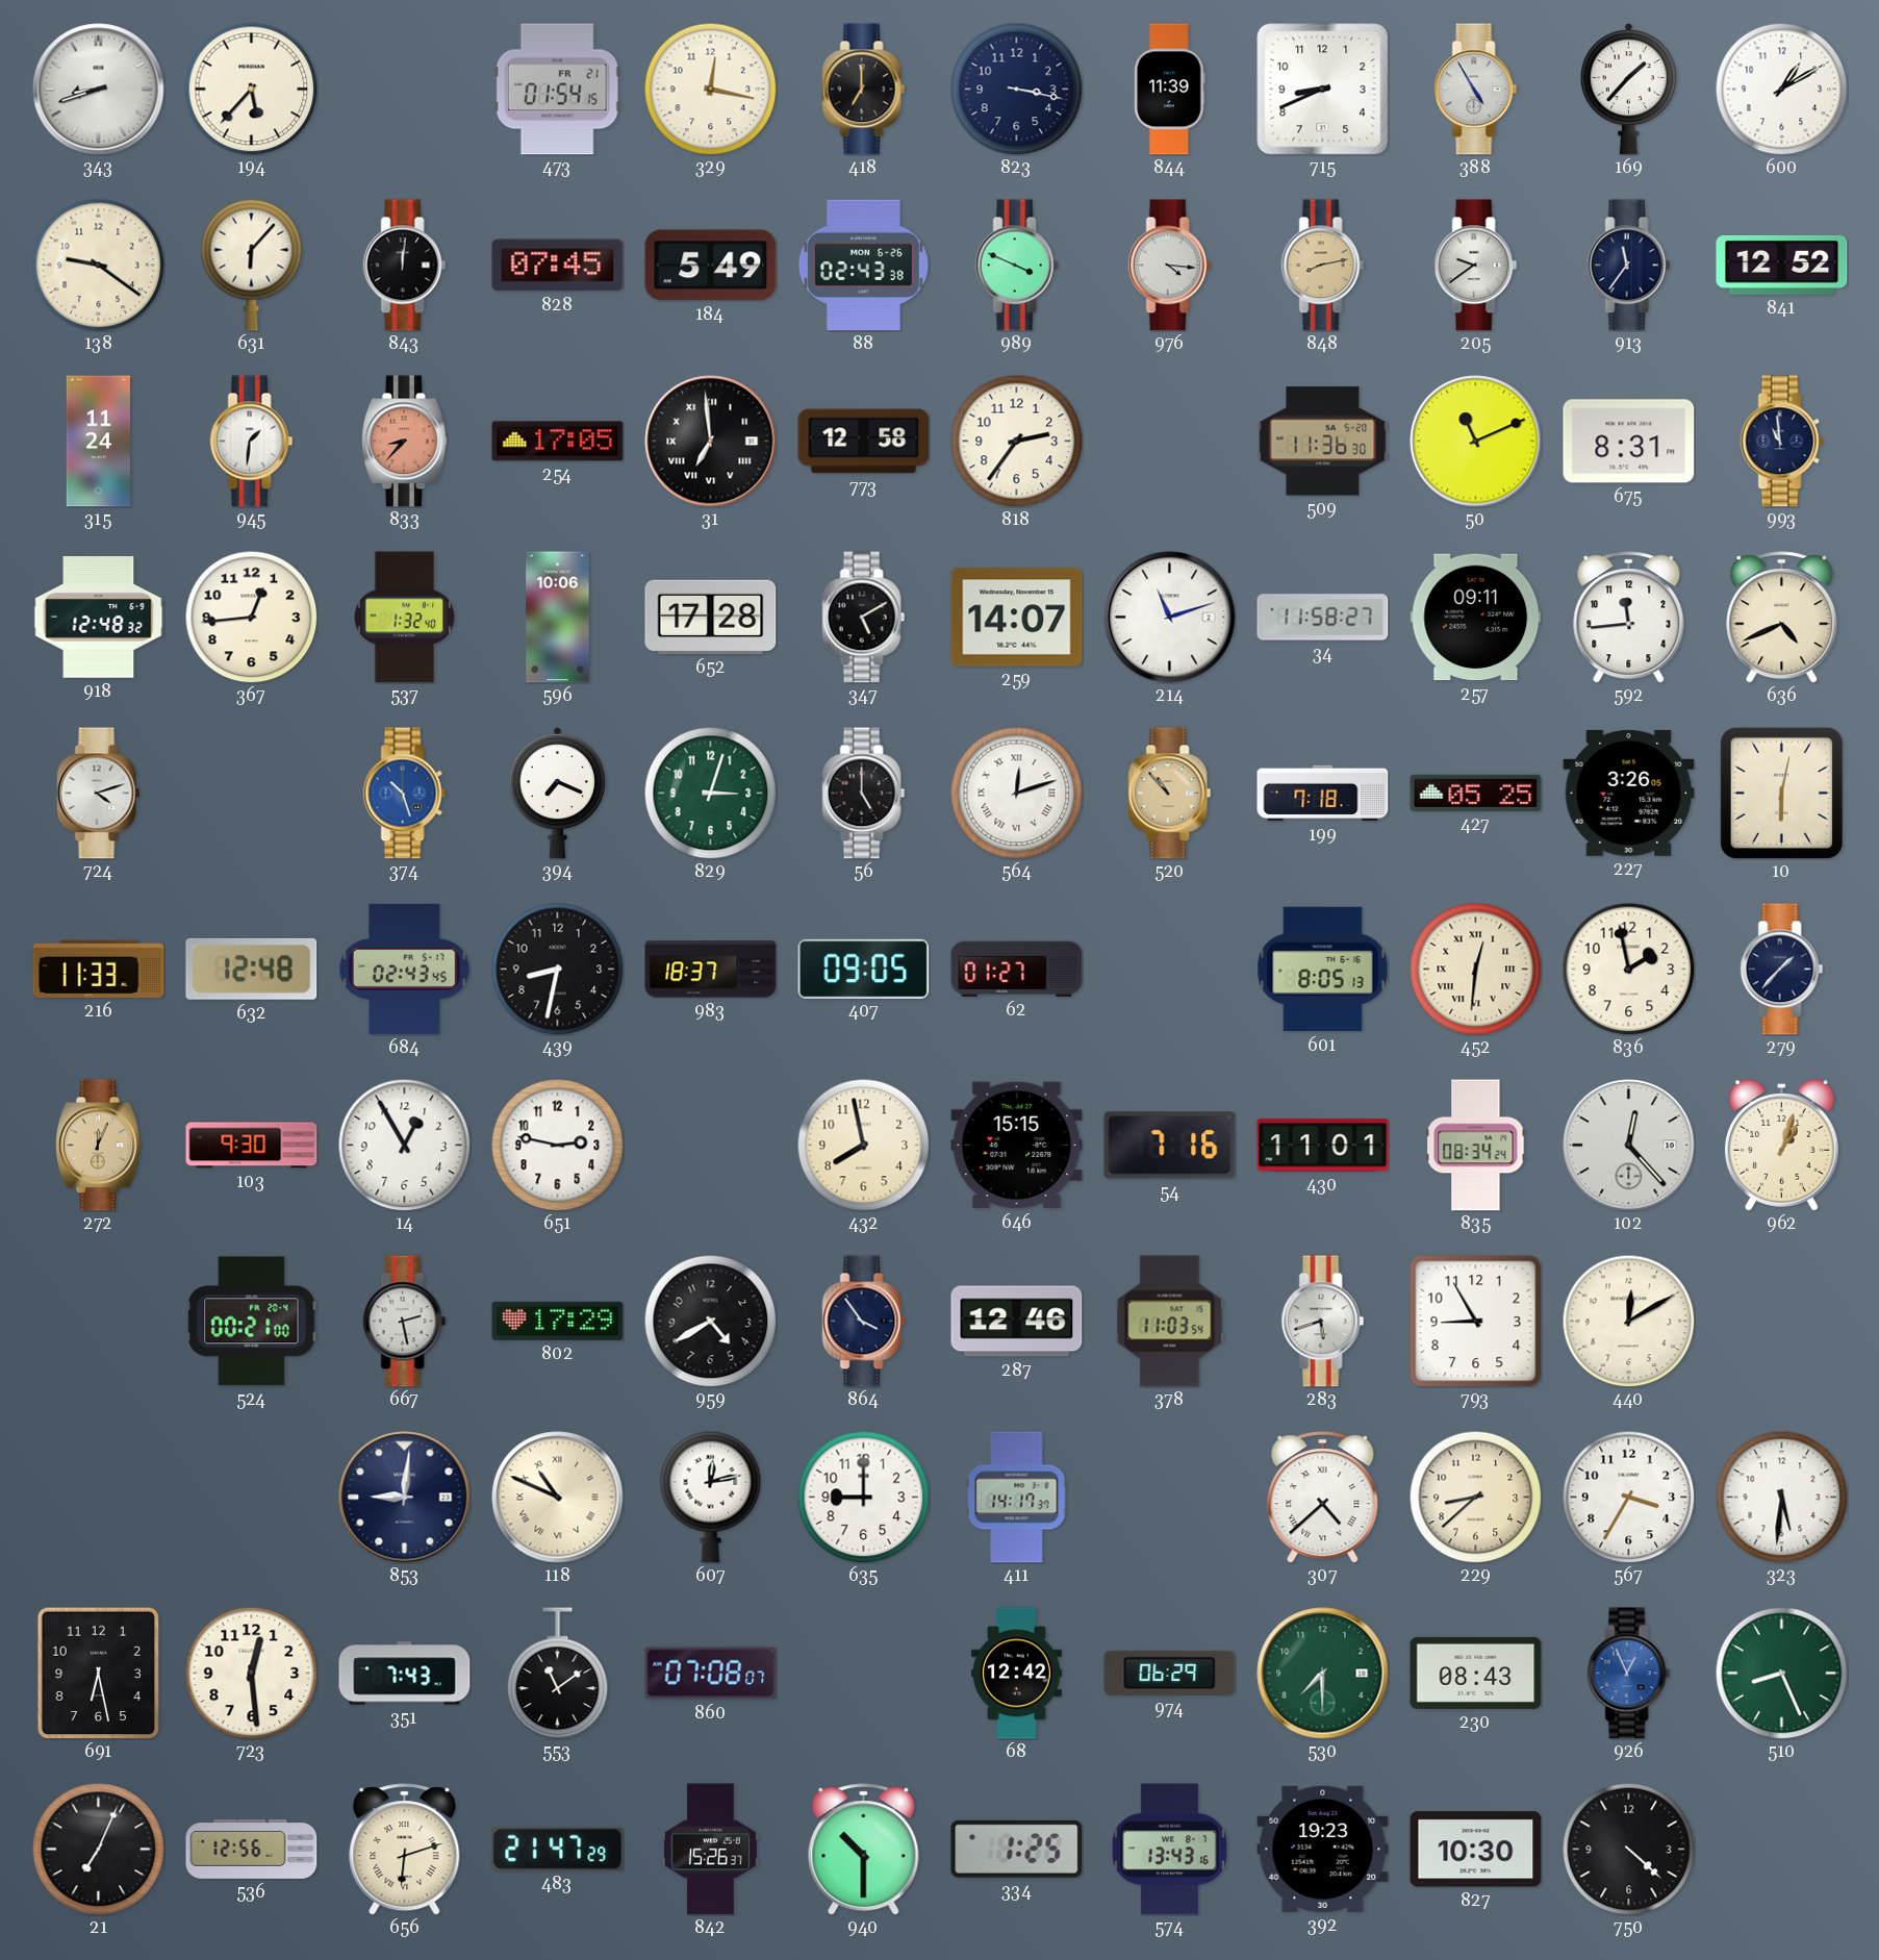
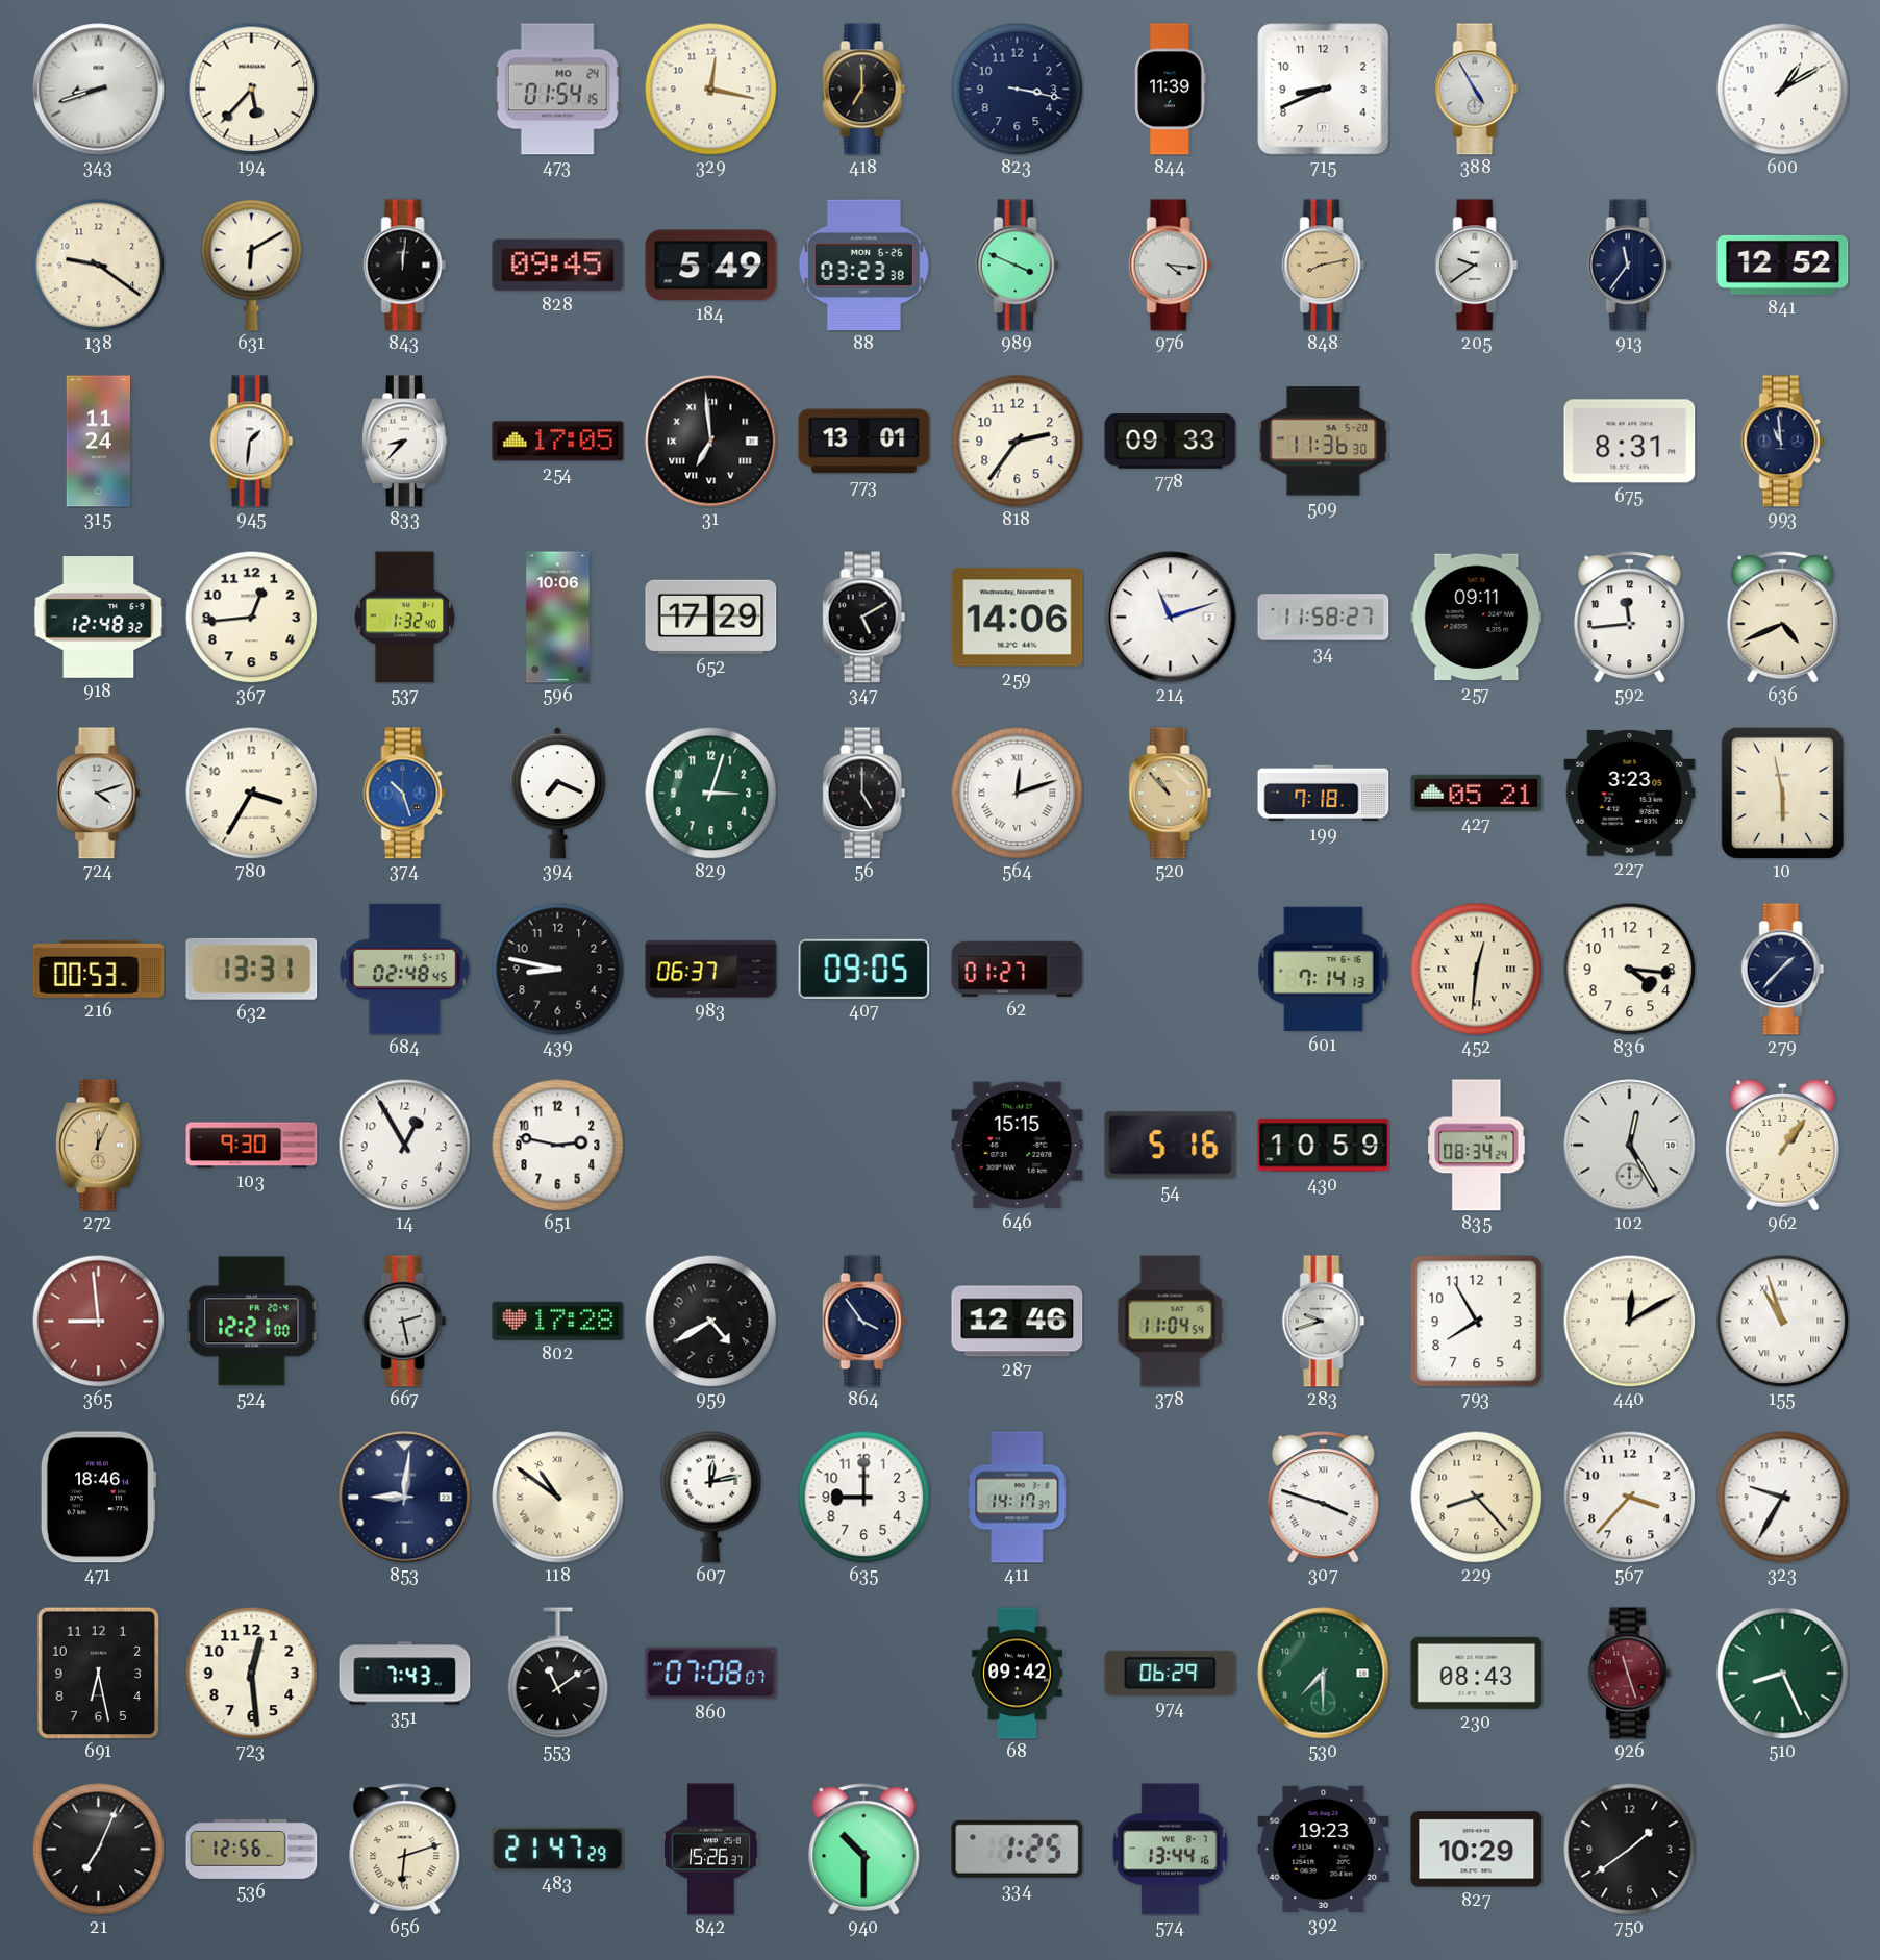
473 date: FR 21 -> MO 24
169: 1:37 -> none
631: 6:07 -> 6:10
828: 07:45 -> 09:45
88: 02:43 -> 03:23
833 dial: salmon -> white
773: 12:58 -> 13:01
778: none -> 09:33
50: 11:11 -> none
652: 17:28 -> 17:29
259: 14:07 -> 14:06
780: none -> 3:35
427: 05:25 -> 05:21
227: 3:26 -> 3:23
10: 6:02 -> 5:58
216: 11:33 -> 00:53
632: 12:48 -> 13:31
684: 02:43 -> 02:48
439: 8:32 -> 8:47
983: 18:37 -> 06:37
601: 8:05 -> 7:14
836: 1:58 -> 4:16
432: 7:58 -> none
54: 7:16 -> 5:16
430: 11:01 -> 10:59
102: 12:23 -> 12:25
962: 1:03 -> 1:06
365: none -> 8:59
524: 00:21 -> 12:21
802: 17:29 -> 17:28
378: 11:03 -> 11:04
283: 5:42 -> 9:42
793: 8:55 -> 7:55
155: none -> 10:57
471: none -> 18:46
118: 10:49 -> 10:51
307: 4:38 -> 3:48
229: 8:38 -> 8:23
567: 3:35 -> 3:37
323: 5:31 -> 9:35
68: 12:42 -> 09:42
926: 12:56 -> 11:27
926 dial: blue -> burgundy
574: 13:43 -> 13:44
827: 10:30 -> 10:29
750: 4:22 -> 1:39
